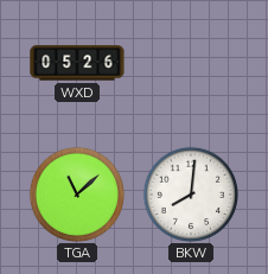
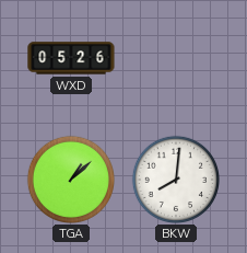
TGA: 11:08 -> 1:08
